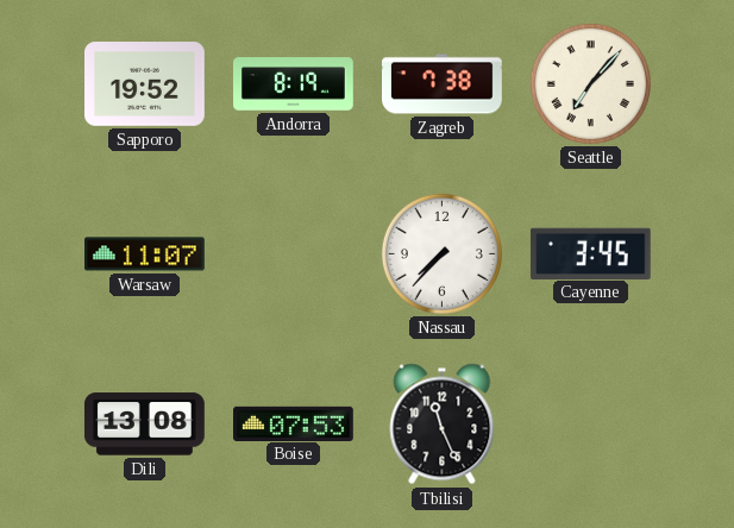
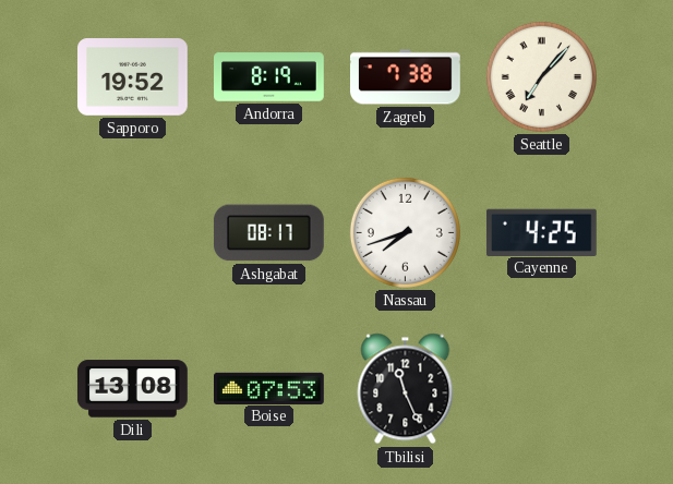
Warsaw: 11:07 -> none
Ashgabat: none -> 08:17
Nassau: 7:37 -> 7:42
Cayenne: 3:45 -> 4:25
